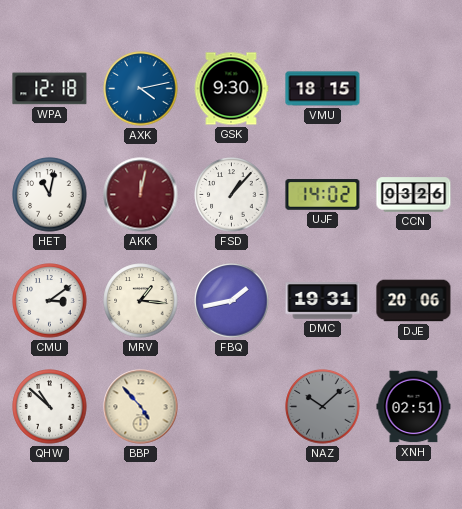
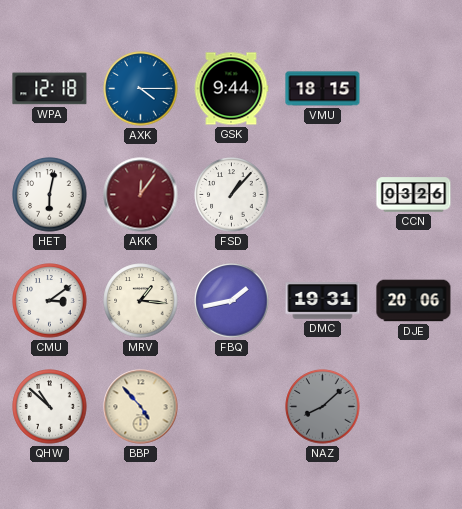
AXK: 4:13 -> 4:15
GSK: 9:30 -> 9:44
HET: 11:02 -> 6:02
AKK: 12:02 -> 12:06
UJF: 14:02 -> none
NAZ: 10:08 -> 8:08
XNH: 02:51 -> none
